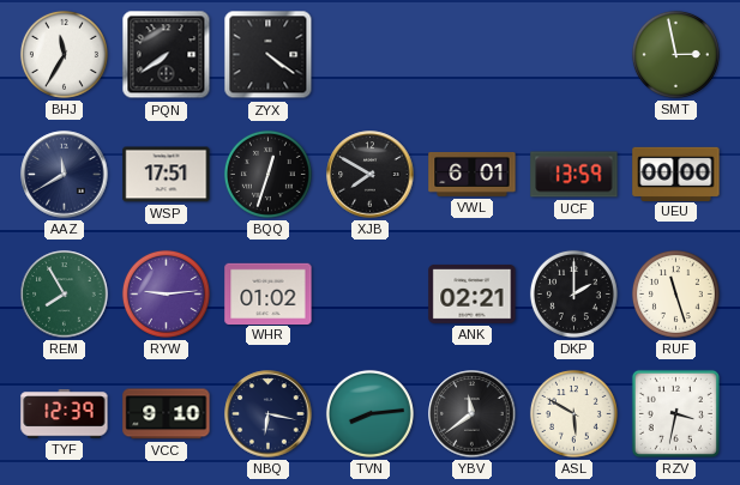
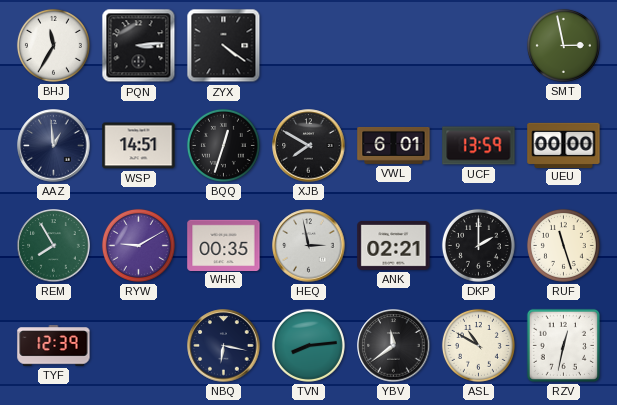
PQN: 7:39 -> 3:14
AAZ: 11:40 -> 12:59
WSP: 17:51 -> 14:51
RYW: 9:14 -> 9:10
WHR: 01:02 -> 00:35
HEQ: none -> 2:58
VCC: 9:10 -> none
ASL: 5:50 -> 10:50
RZV: 3:32 -> 12:32
